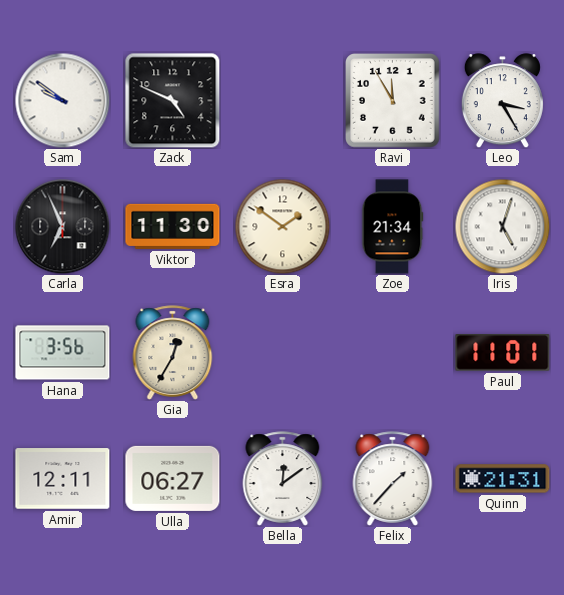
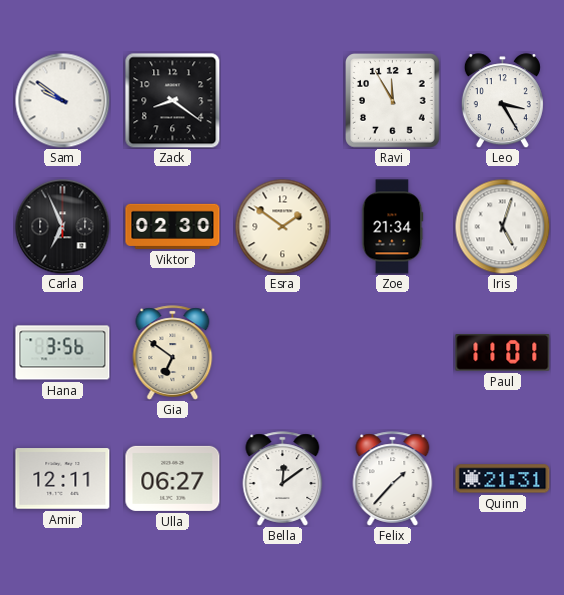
Zack: 4:49 -> 8:21
Viktor: 11:30 -> 02:30
Gia: 12:35 -> 6:51
